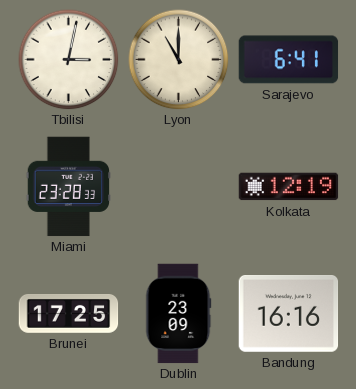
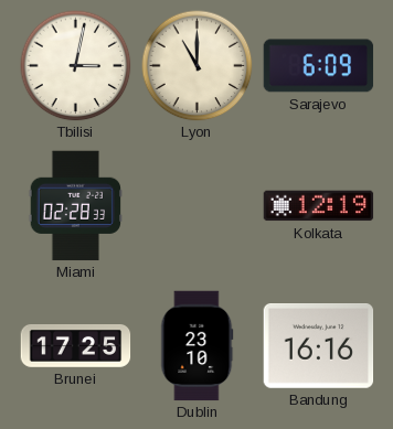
Sarajevo: 6:41 -> 6:09
Miami: 23:28 -> 02:28
Dublin: 23:09 -> 23:10
